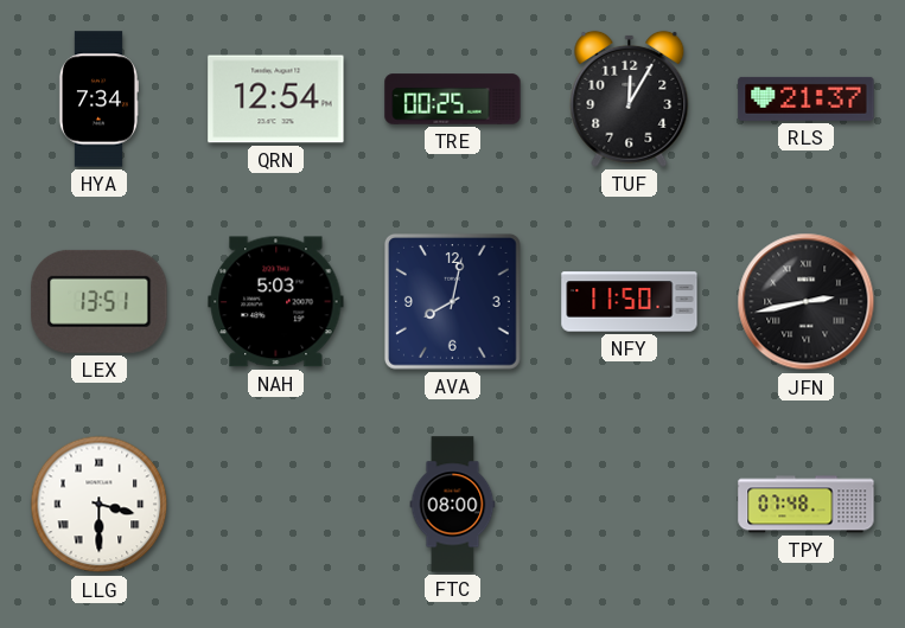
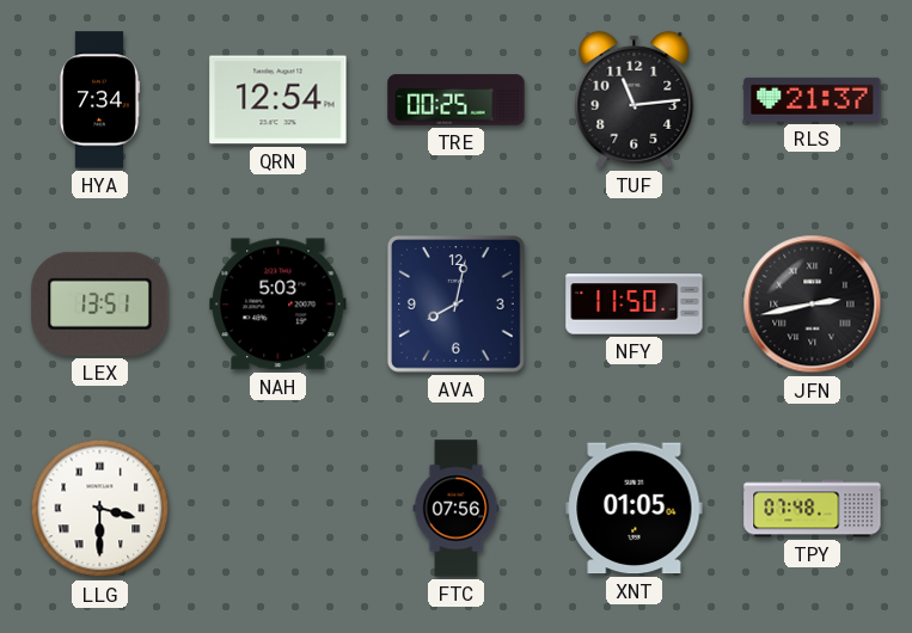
TUF: 12:05 -> 11:14
FTC: 08:00 -> 07:56
XNT: none -> 01:05
